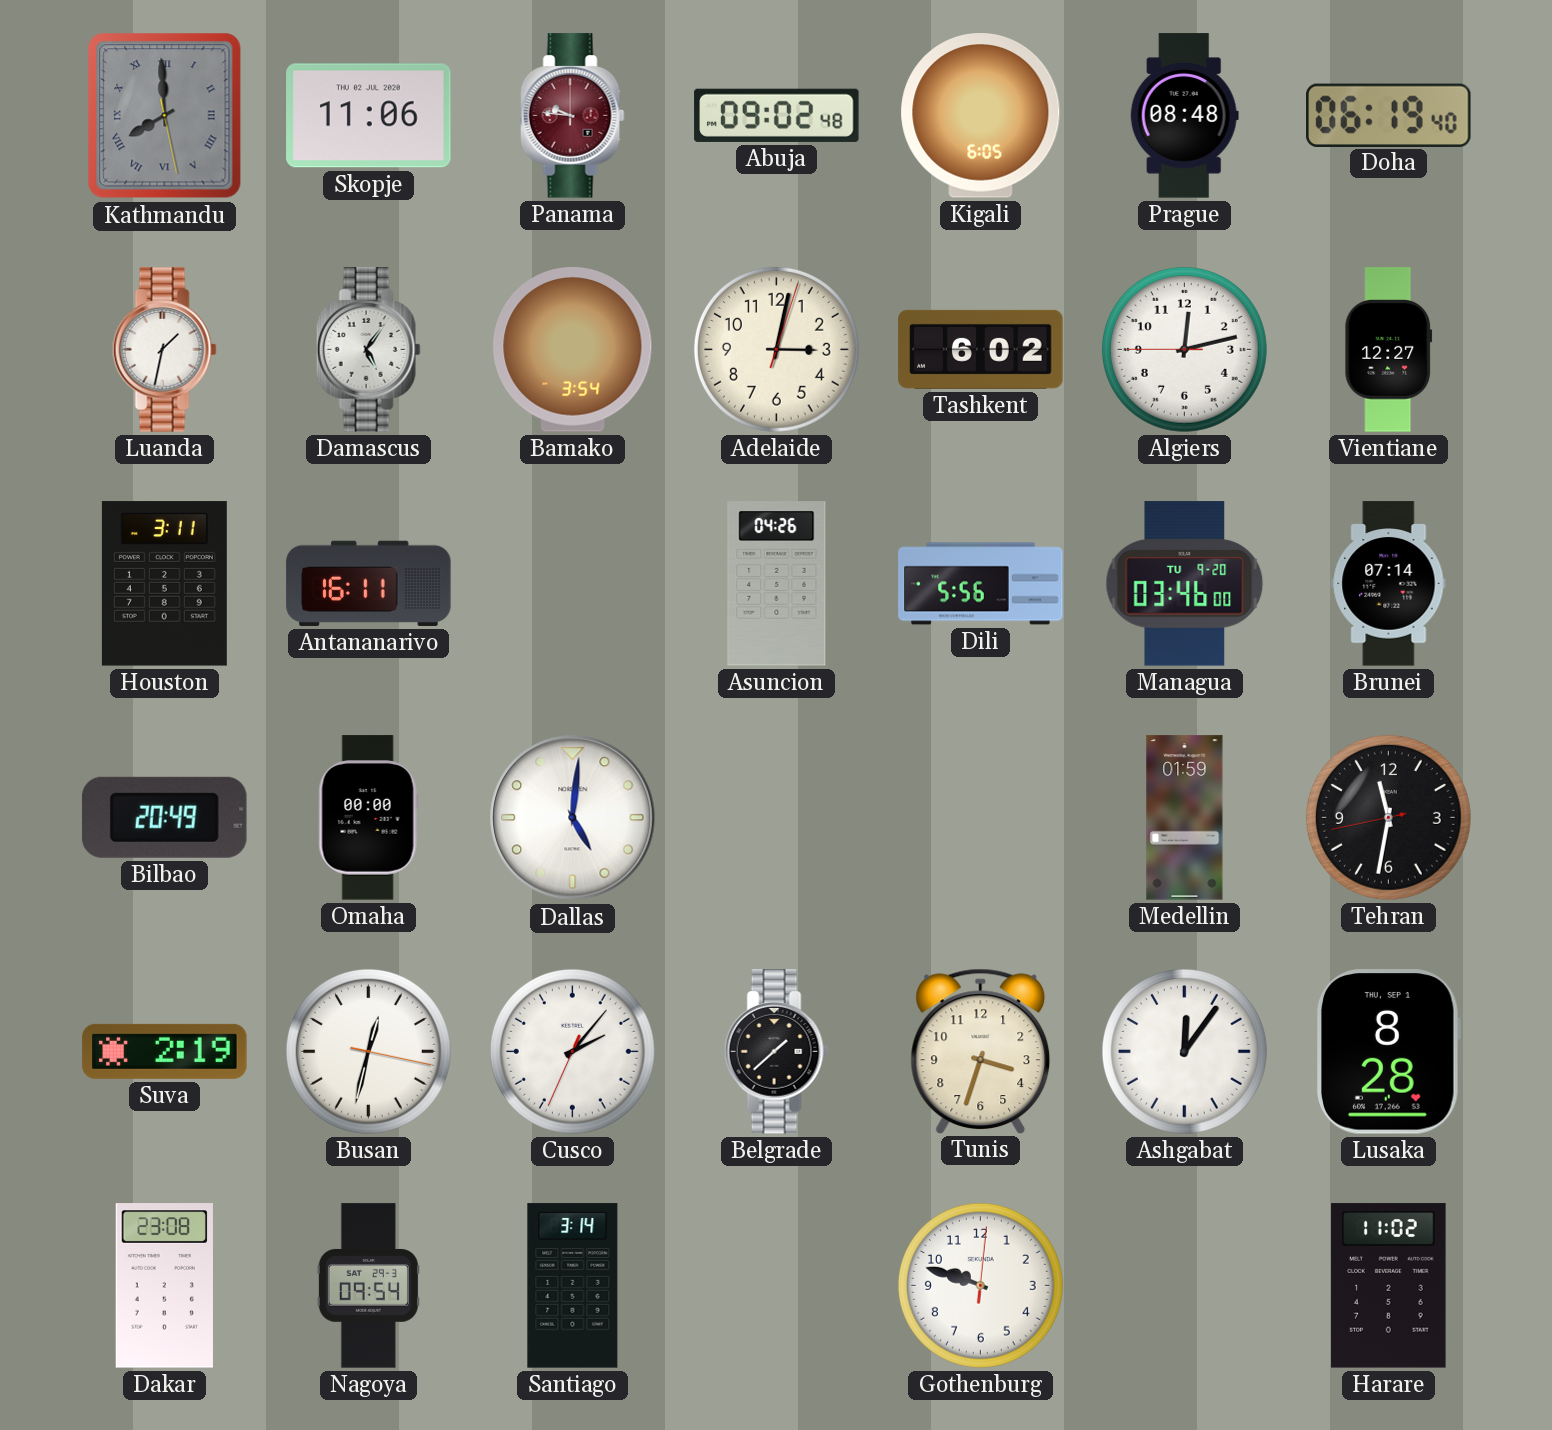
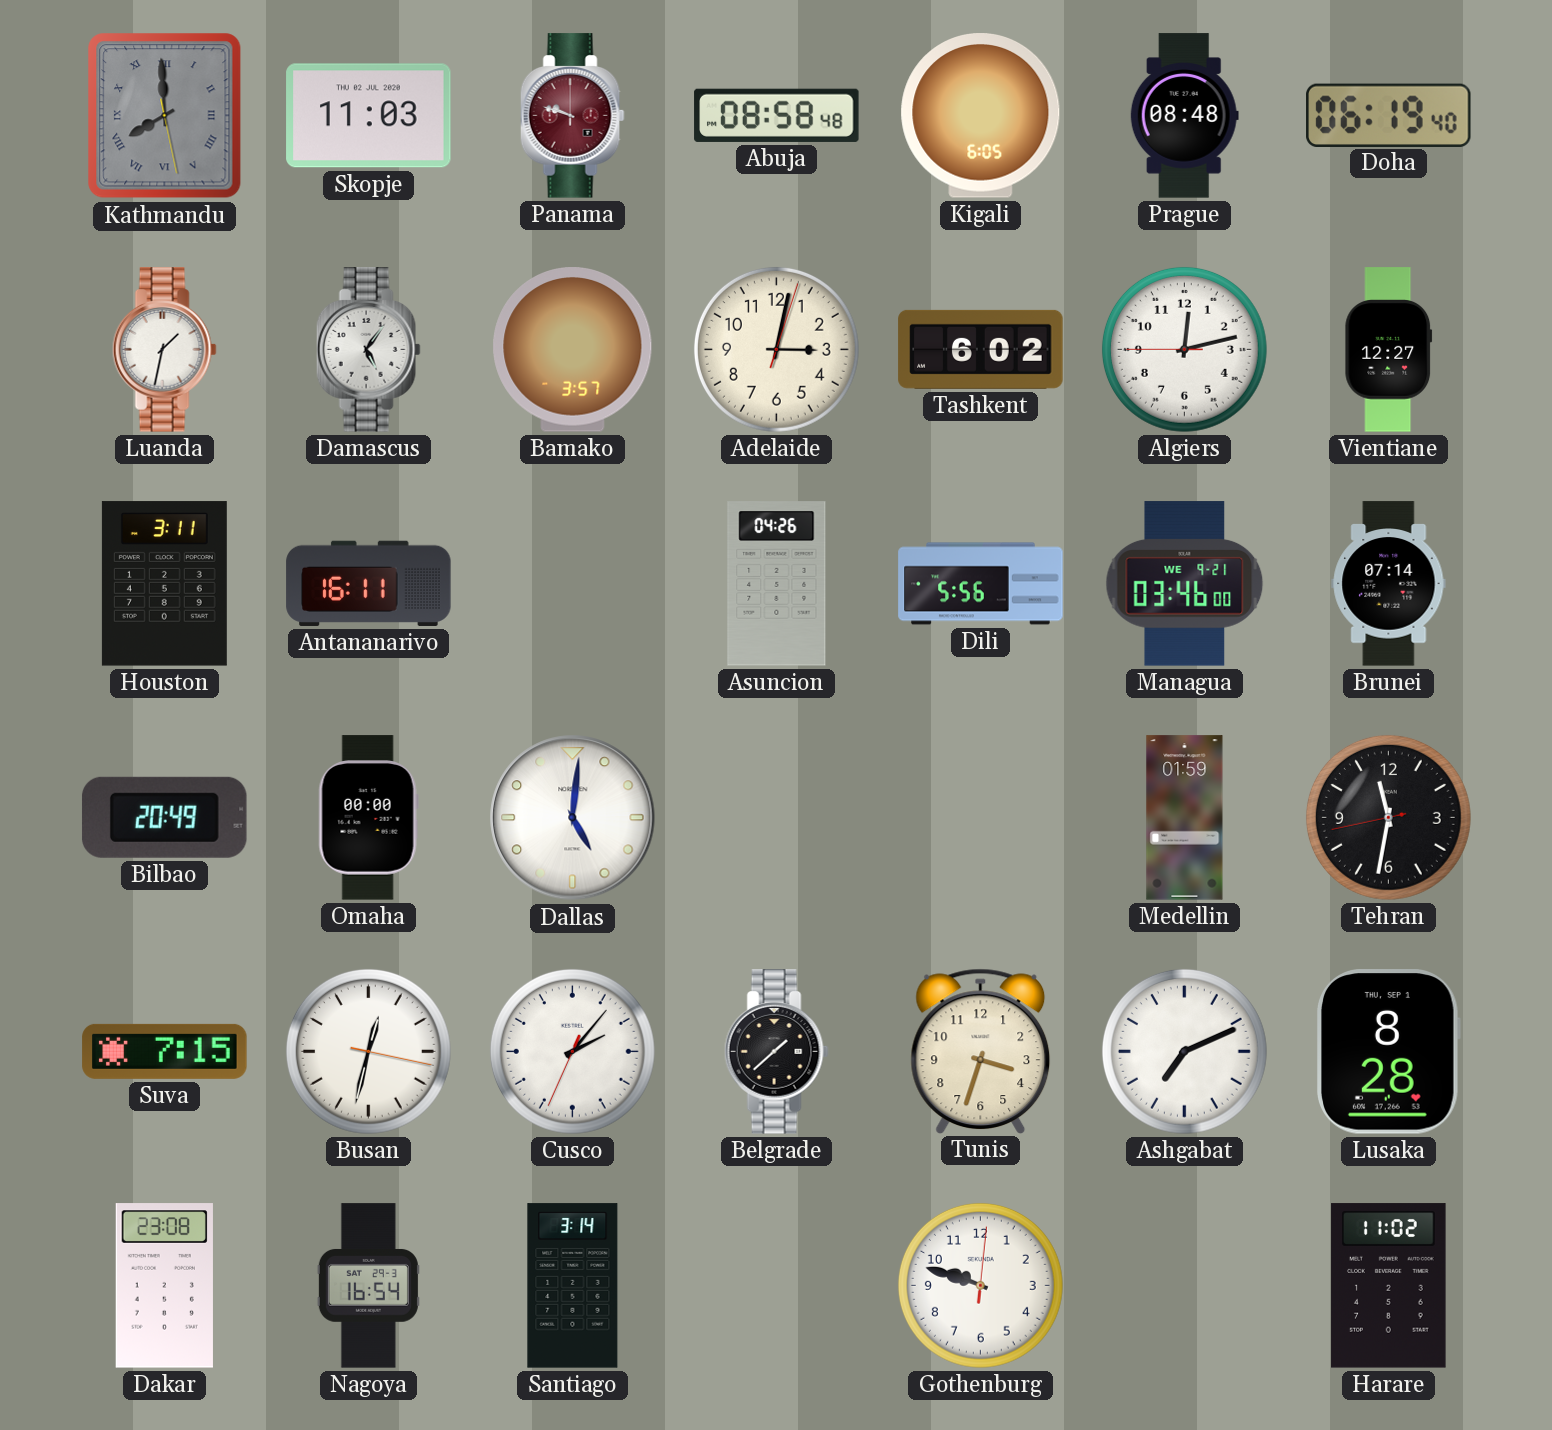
Skopje: 11:06 -> 11:03
Panama: 9:46 -> 9:48
Abuja: 09:02 -> 08:58
Bamako: 3:54 -> 3:57
Managua date: TU 9-20 -> WE 9-21
Suva: 2:19 -> 7:15
Ashgabat: 12:06 -> 7:11
Nagoya: 09:54 -> 16:54
